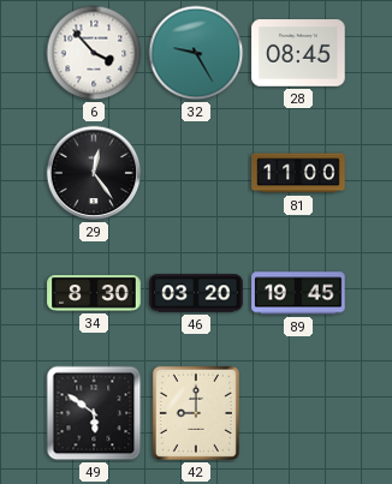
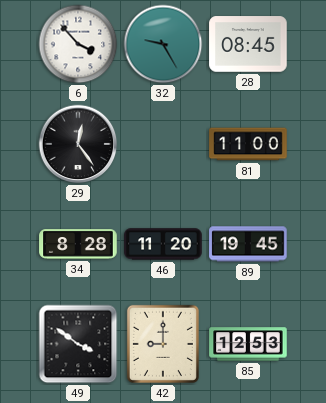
34: 8:30 -> 8:28
46: 03:20 -> 11:20
49: 5:51 -> 3:51
85: none -> 12:53
